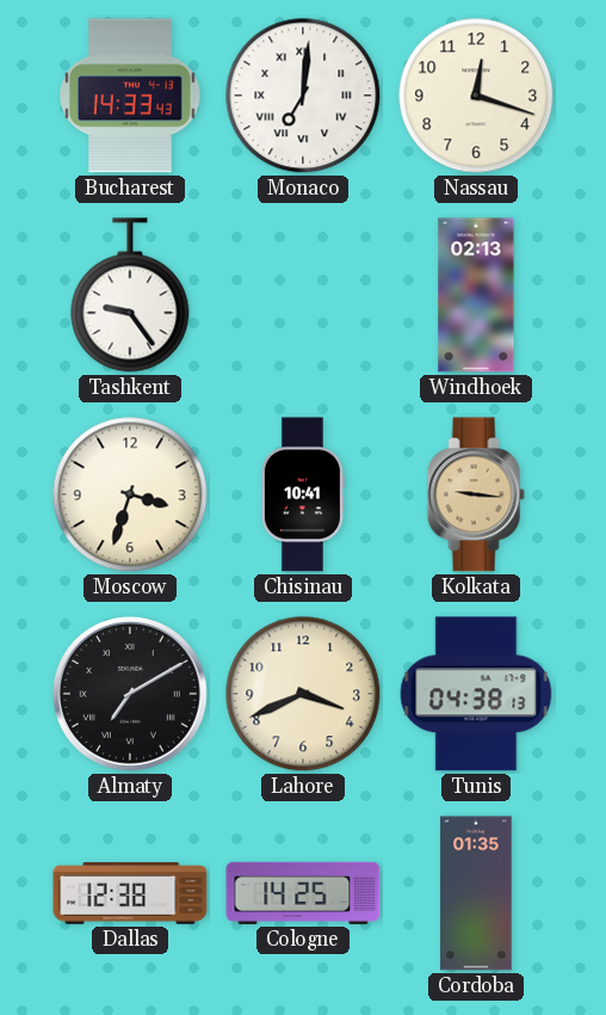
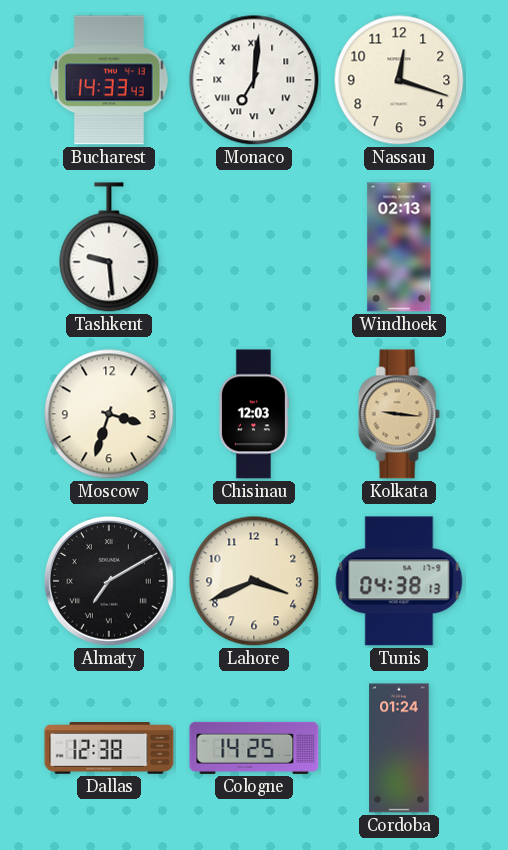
Tashkent: 9:24 -> 9:29
Chisinau: 10:41 -> 12:03
Cordoba: 01:35 -> 01:24
